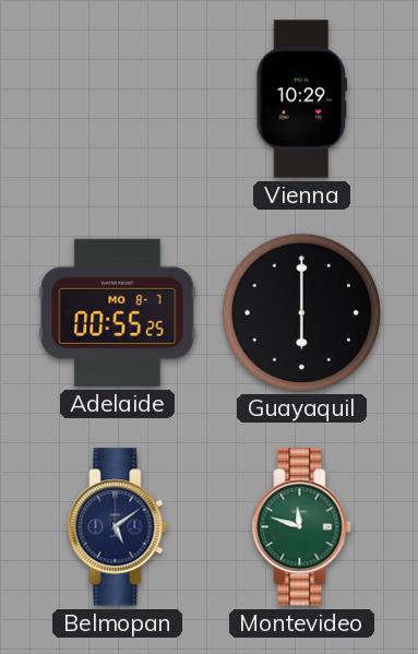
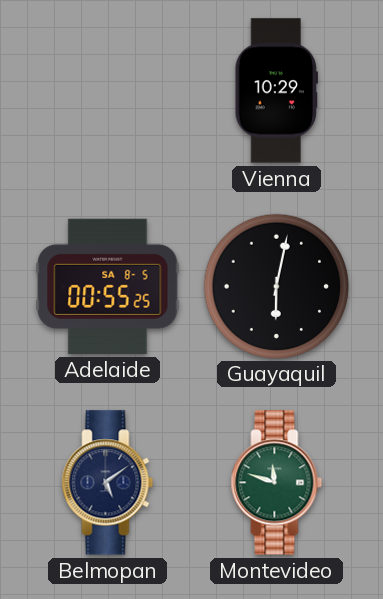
Adelaide date: MO 8-7 -> SA 8-5
Guayaquil: 6:00 -> 6:02
